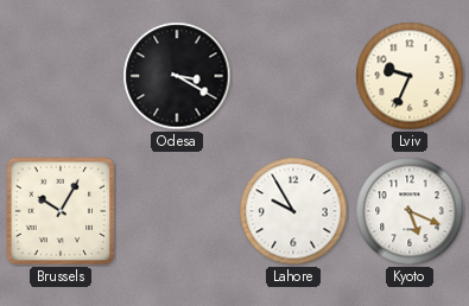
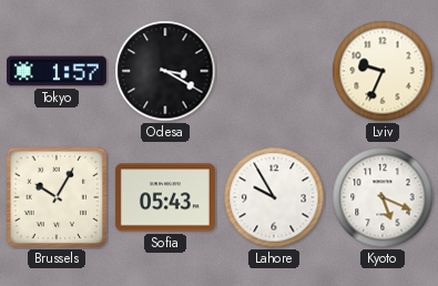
Tokyo: none -> 1:57
Sofia: none -> 05:43
